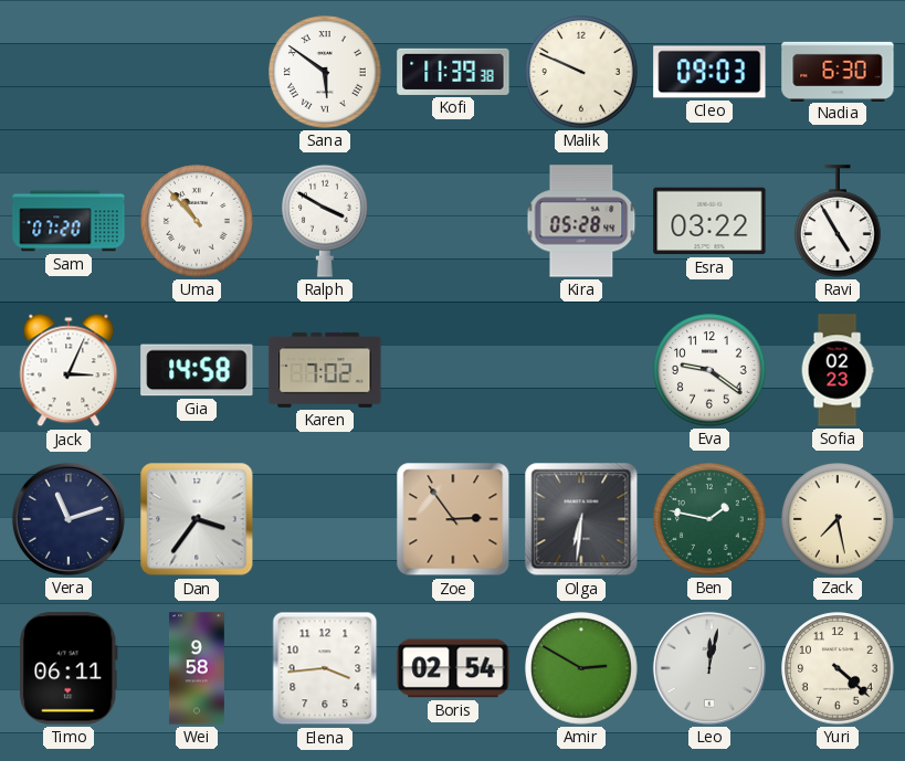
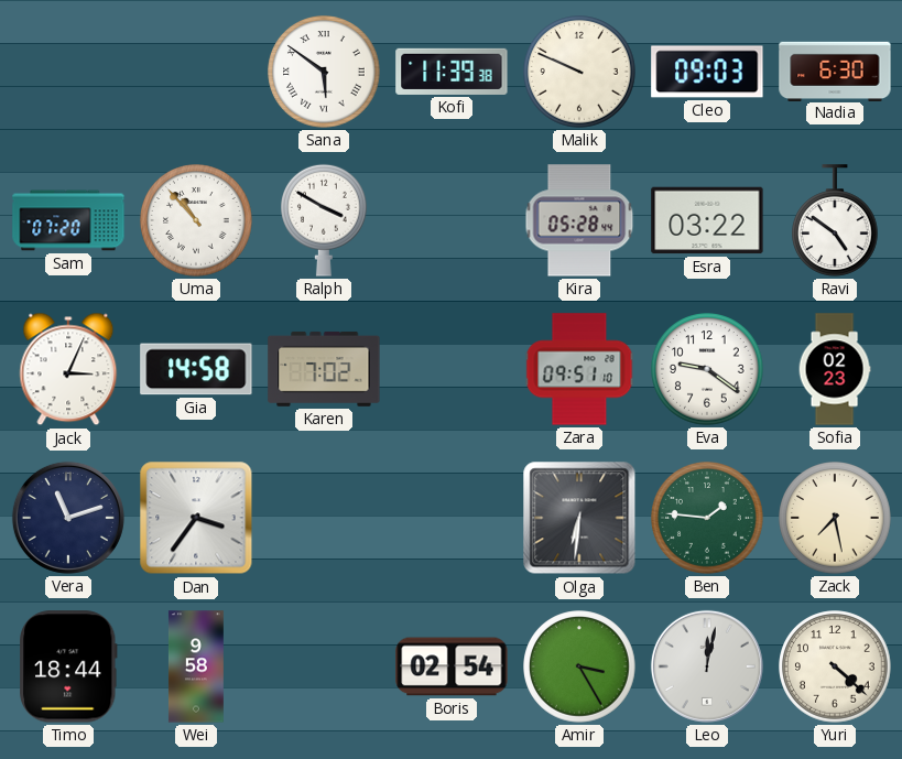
Ravi: 4:55 -> 4:51
Zara: none -> 09:51
Zoe: 2:54 -> none
Ben: 1:47 -> 1:46
Timo: 06:11 -> 18:44
Elena: 3:44 -> none
Amir: 2:50 -> 3:25
